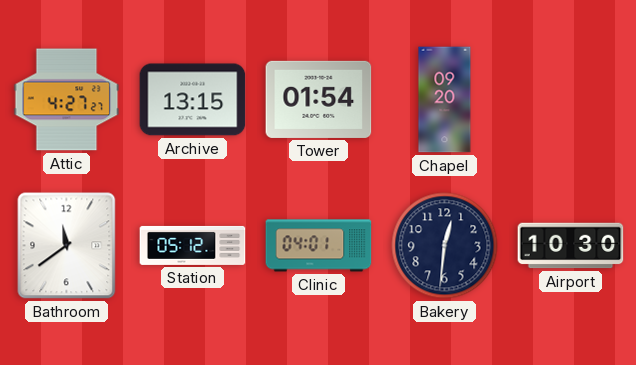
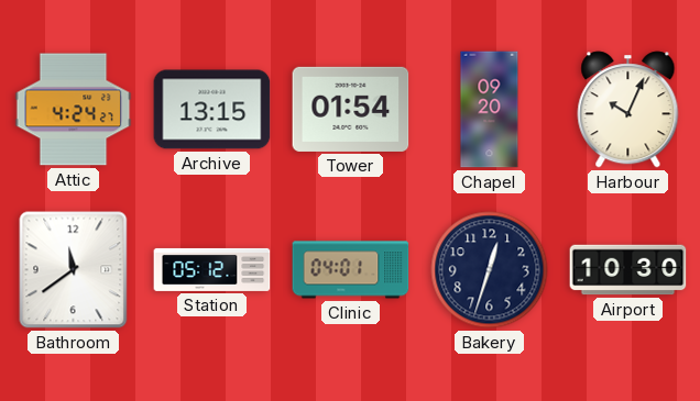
Attic: 4:27 -> 4:24
Harbour: none -> 10:04
Bakery: 12:31 -> 12:33
